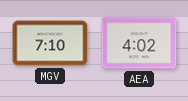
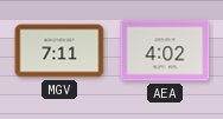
MGV: 7:10 -> 7:11
